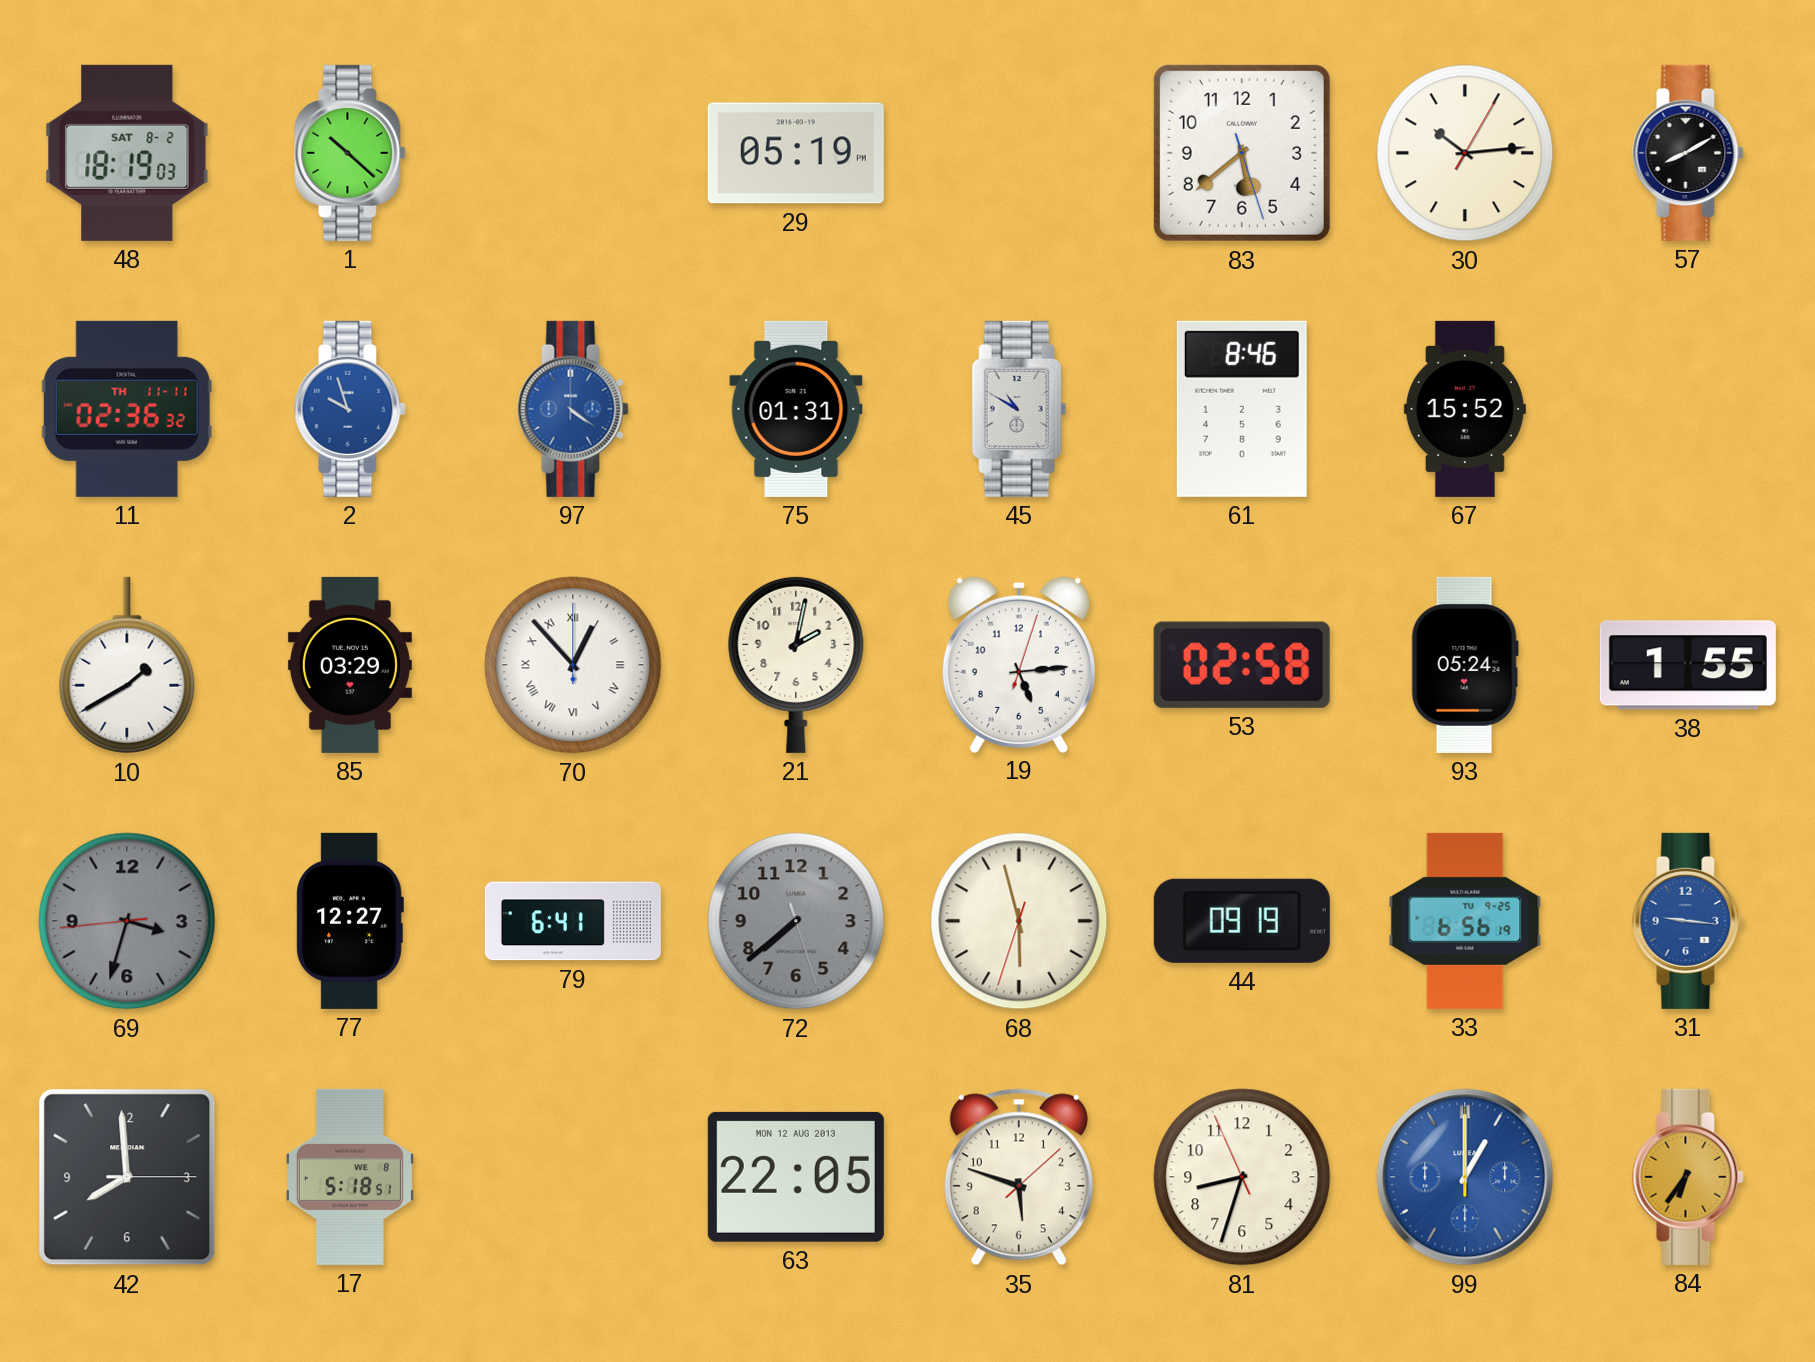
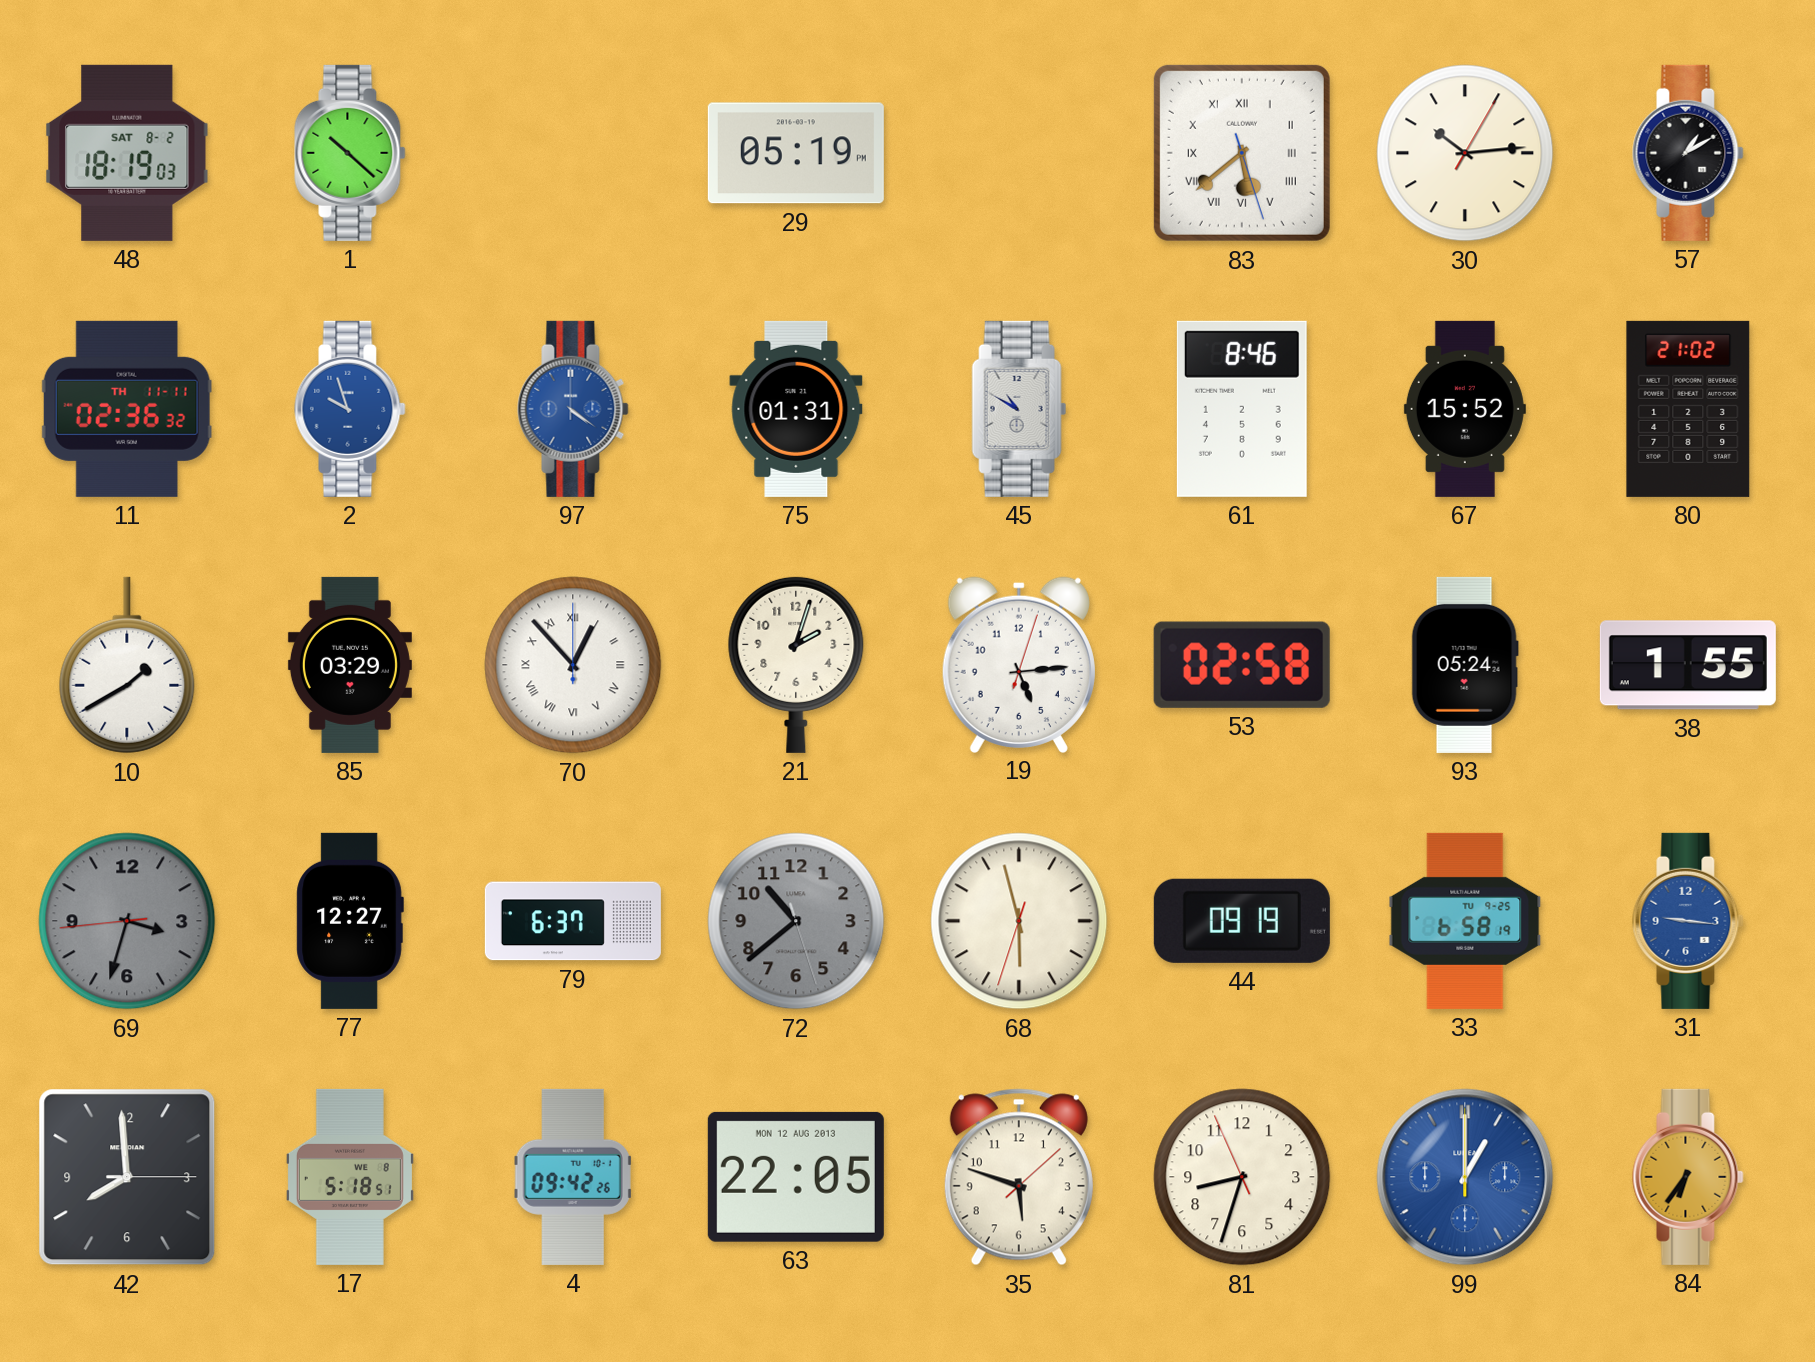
83 numerals: Arabic -> Roman
57: 8:10 -> 1:10
80: none -> 21:02
21: 2:02 -> 2:03
79: 6:41 -> 6:37
72: 7:38 -> 10:38
33: 6:56 -> 6:58
4: none -> 09:42
